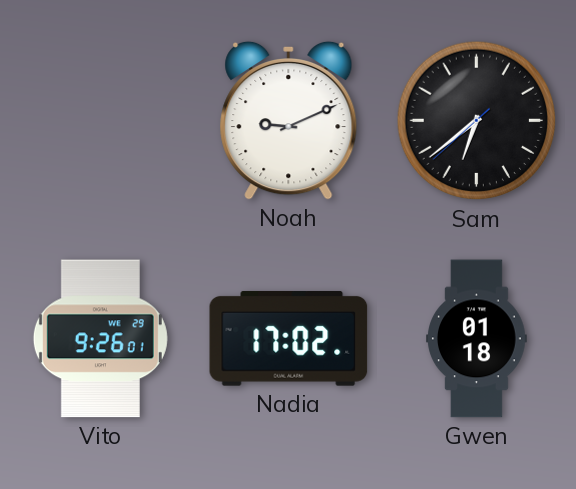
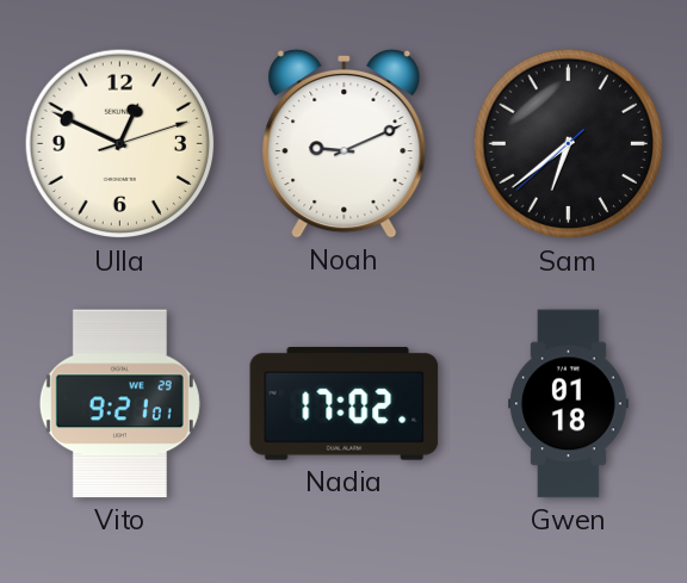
Ulla: none -> 12:49
Vito: 9:26 -> 9:21
